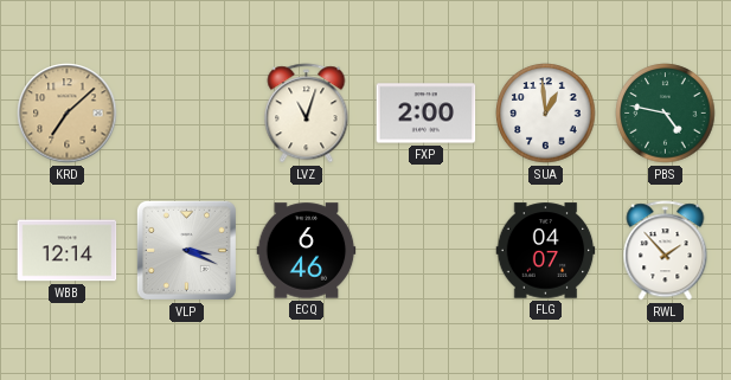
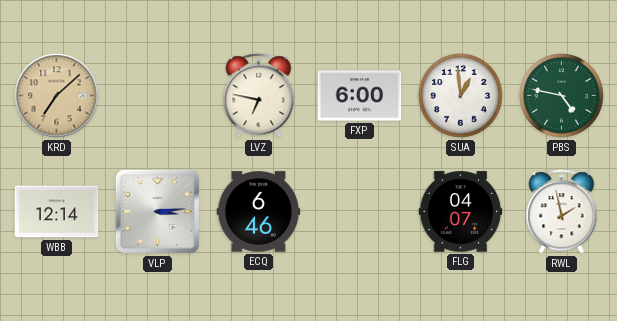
LVZ: 11:03 -> 6:47
FXP: 2:00 -> 6:00
VLP: 3:19 -> 3:14
RWL: 1:53 -> 1:58
